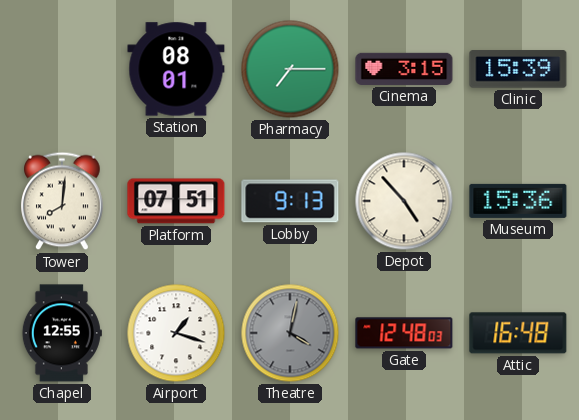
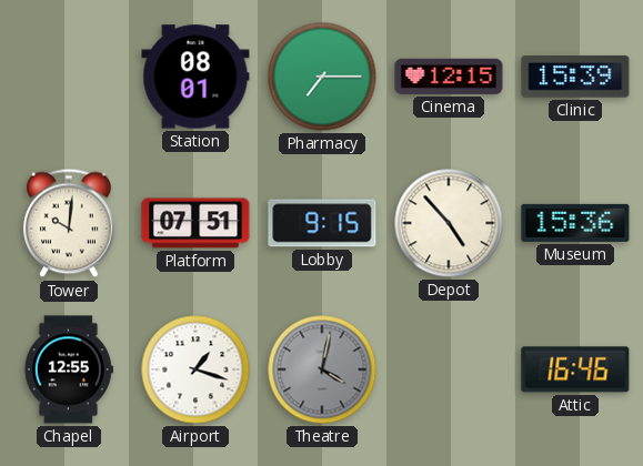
Cinema: 3:15 -> 12:15
Tower: 8:01 -> 10:01
Lobby: 9:13 -> 9:15
Gate: 12:48 -> none
Attic: 16:48 -> 16:46
